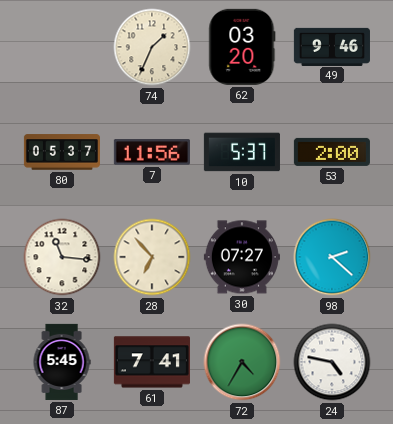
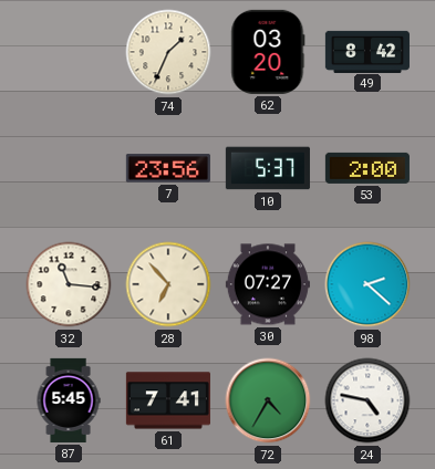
49: 9:46 -> 8:42
80: 05:37 -> none
7: 11:56 -> 23:56
